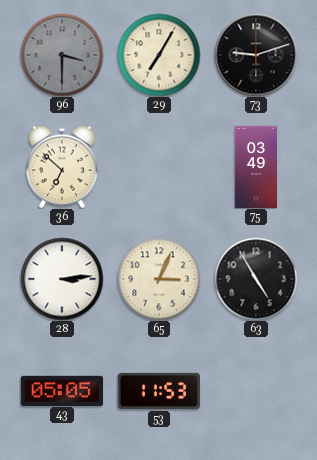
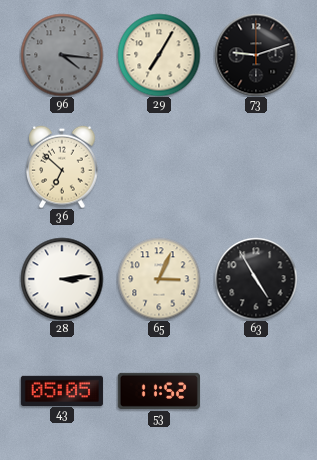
96: 3:30 -> 4:16
75: 03:49 -> none
53: 11:53 -> 11:52
